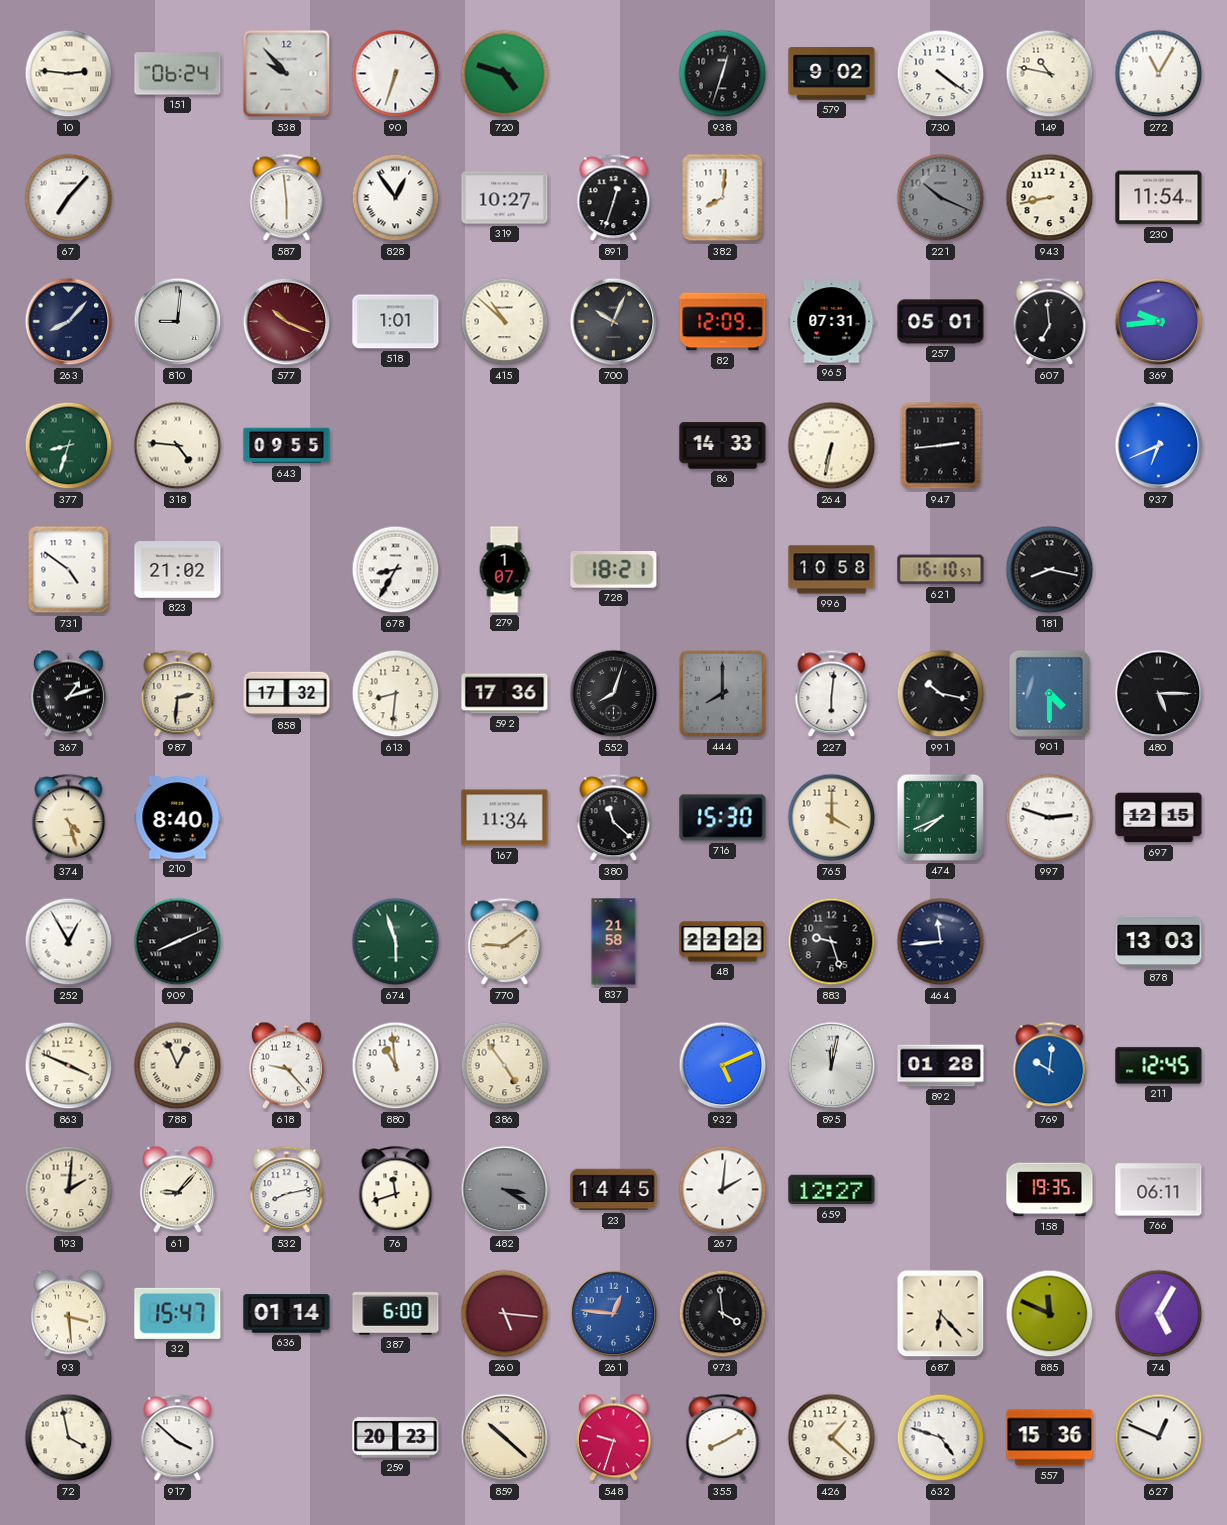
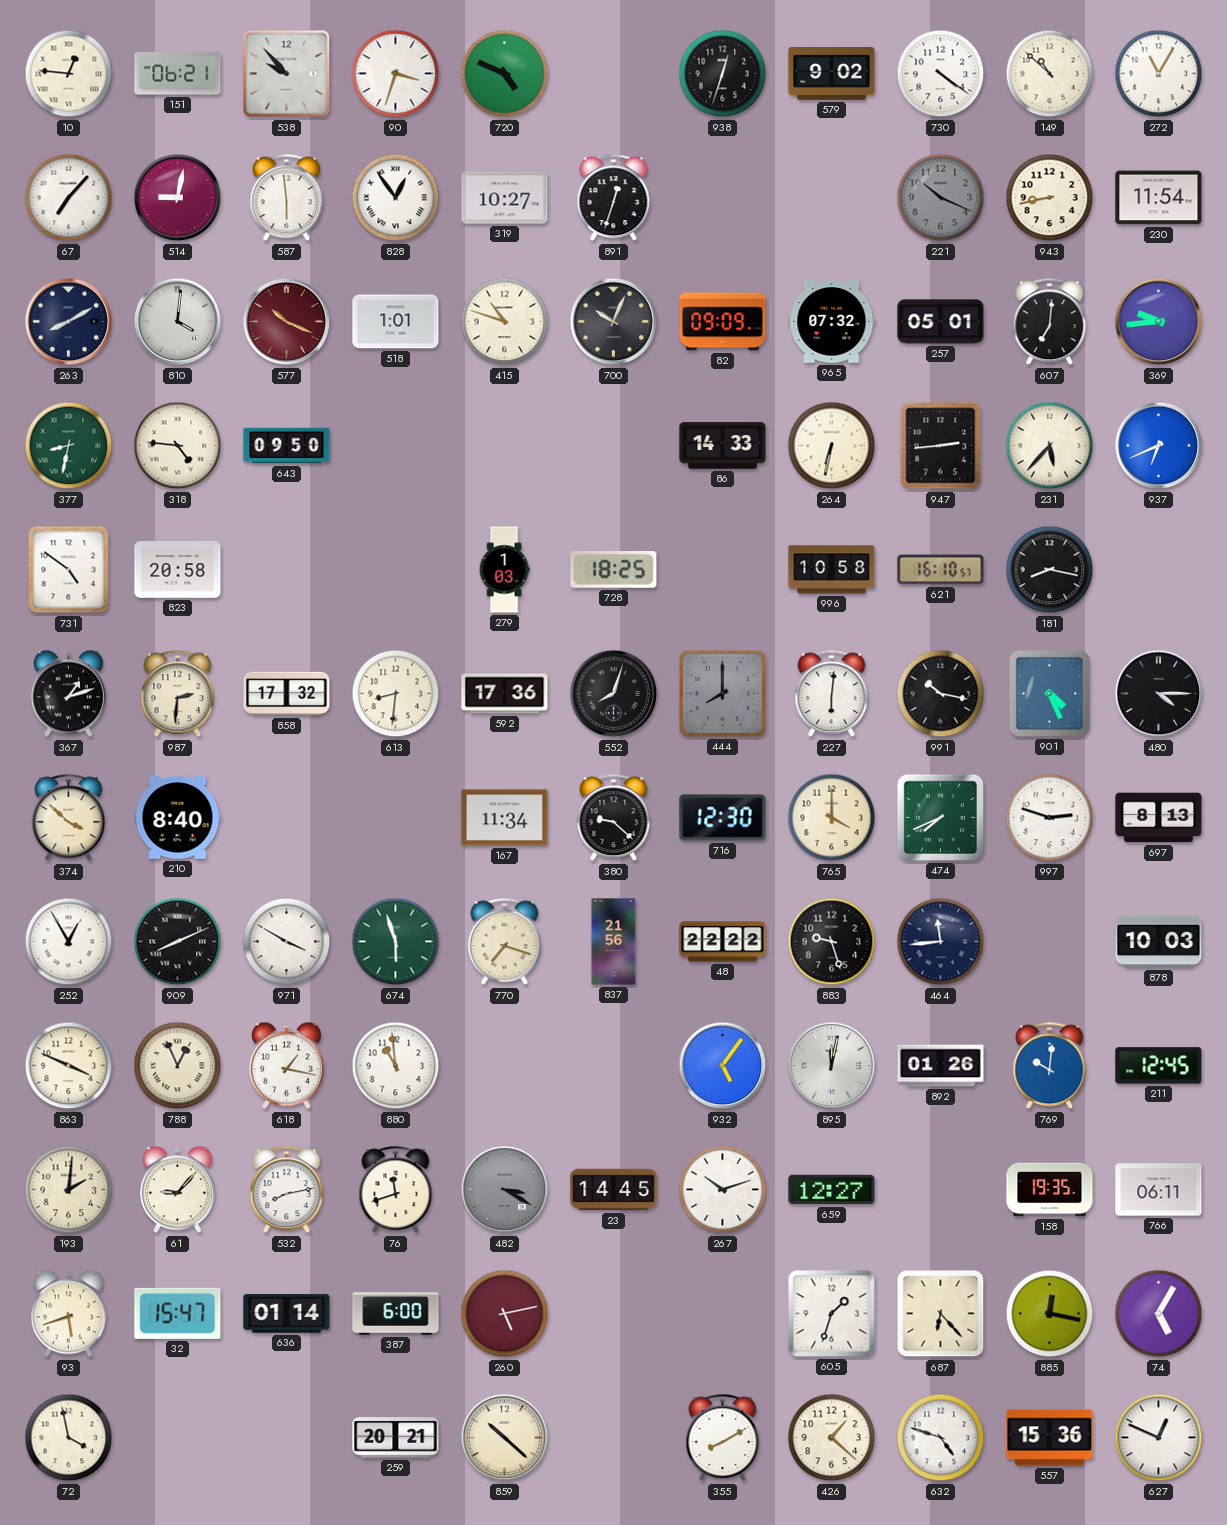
10: 2:46 -> 12:46
151: 06:24 -> 06:21
90: 6:33 -> 3:33
720: 4:48 -> 4:49
149: 10:47 -> 10:52
514: none -> 9:02
382: 8:01 -> none
263: 8:07 -> 8:10
810: 9:01 -> 4:01
415: 10:52 -> 10:48
82: 12:09 -> 09:09
965: 07:31 -> 07:32
607: 6:59 -> 7:01
377: 8:33 -> 8:32
643: 09:55 -> 09:50
231: none -> 5:37
823: 21:02 -> 20:58
678: 8:35 -> none
279: 1:07 -> 1:03
728: 18:21 -> 18:25
901: 4:30 -> 4:26
480: 5:15 -> 4:15
374: 4:27 -> 3:52
380: 11:22 -> 9:22
716: 15:30 -> 12:30
697: 12:15 -> 8:13
971: none -> 3:50
770: 9:09 -> 7:18
837: 21:58 -> 21:56
878: 13:03 -> 10:03
618: 9:23 -> 1:17
386: 4:54 -> none
932: 5:11 -> 5:06
892: 01:28 -> 01:26
267: 2:01 -> 10:12
93: 3:29 -> 5:42
260: 5:16 -> 5:13
261: 12:46 -> none
973: 3:59 -> none
605: none -> 1:33
885: 11:49 -> 12:17
917: 3:52 -> none
259: 20:23 -> 20:21
548: 9:33 -> none
